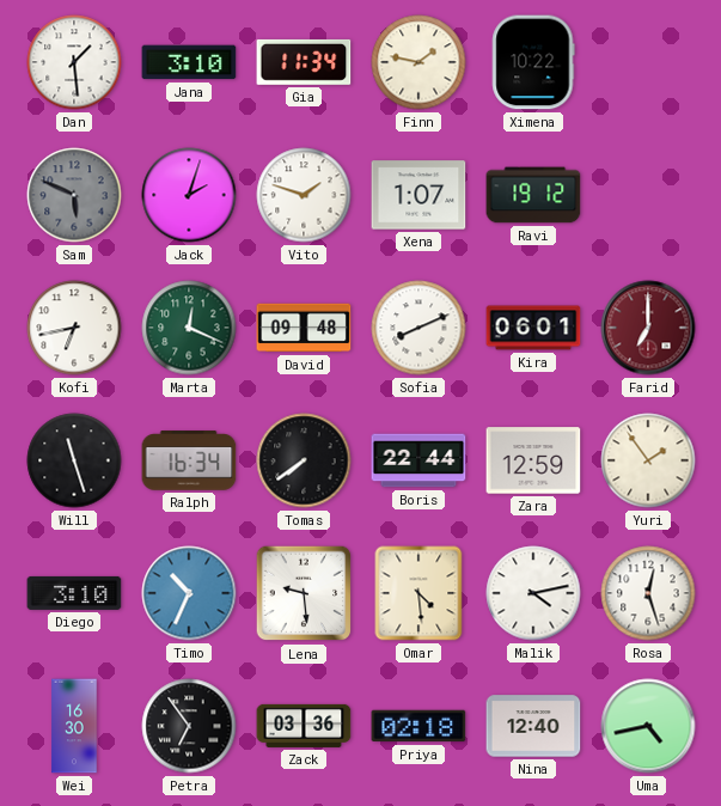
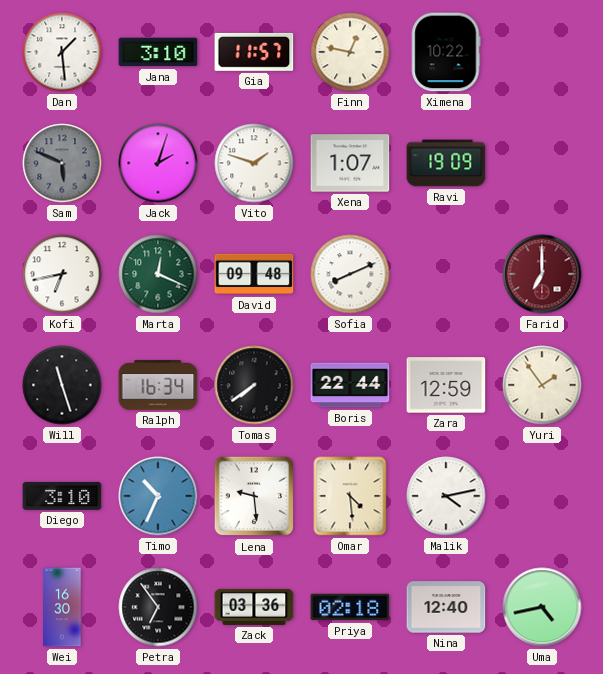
Gia: 11:34 -> 11:57
Finn: 1:47 -> 12:47
Ravi: 19:12 -> 19:09
Kira: 06:01 -> none
Rosa: 12:27 -> none
